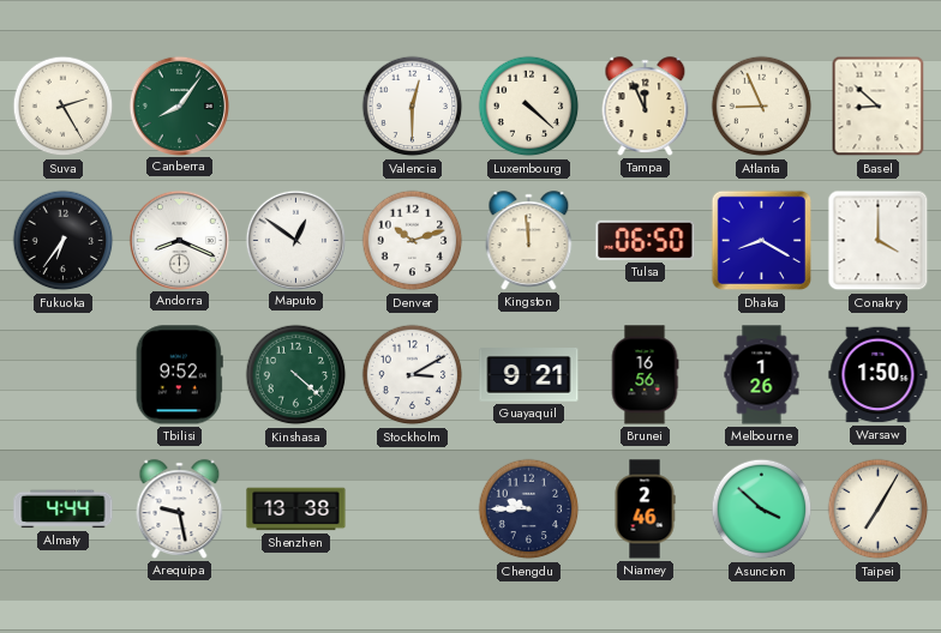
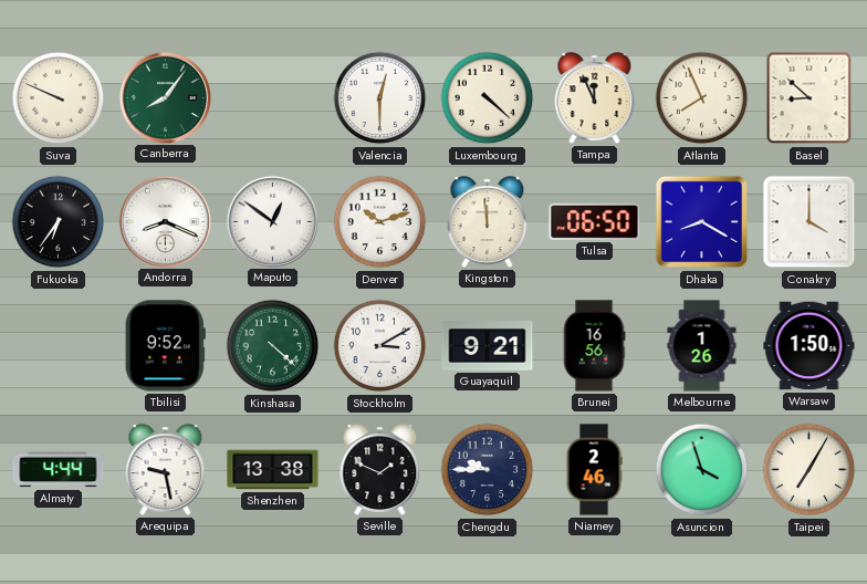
Suva: 2:25 -> 9:49
Atlanta: 8:56 -> 7:56
Seville: none -> 1:49
Asuncion: 3:52 -> 3:57
